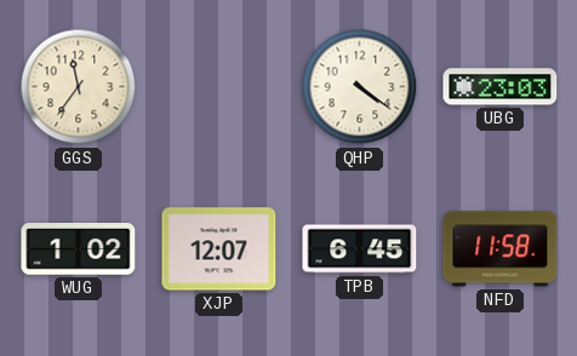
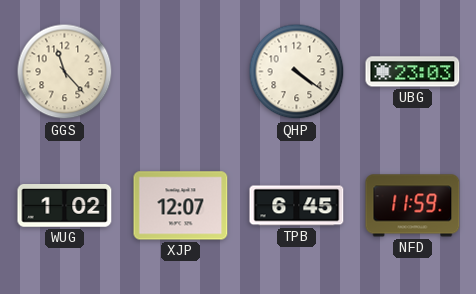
GGS: 11:36 -> 11:23
NFD: 11:58 -> 11:59
